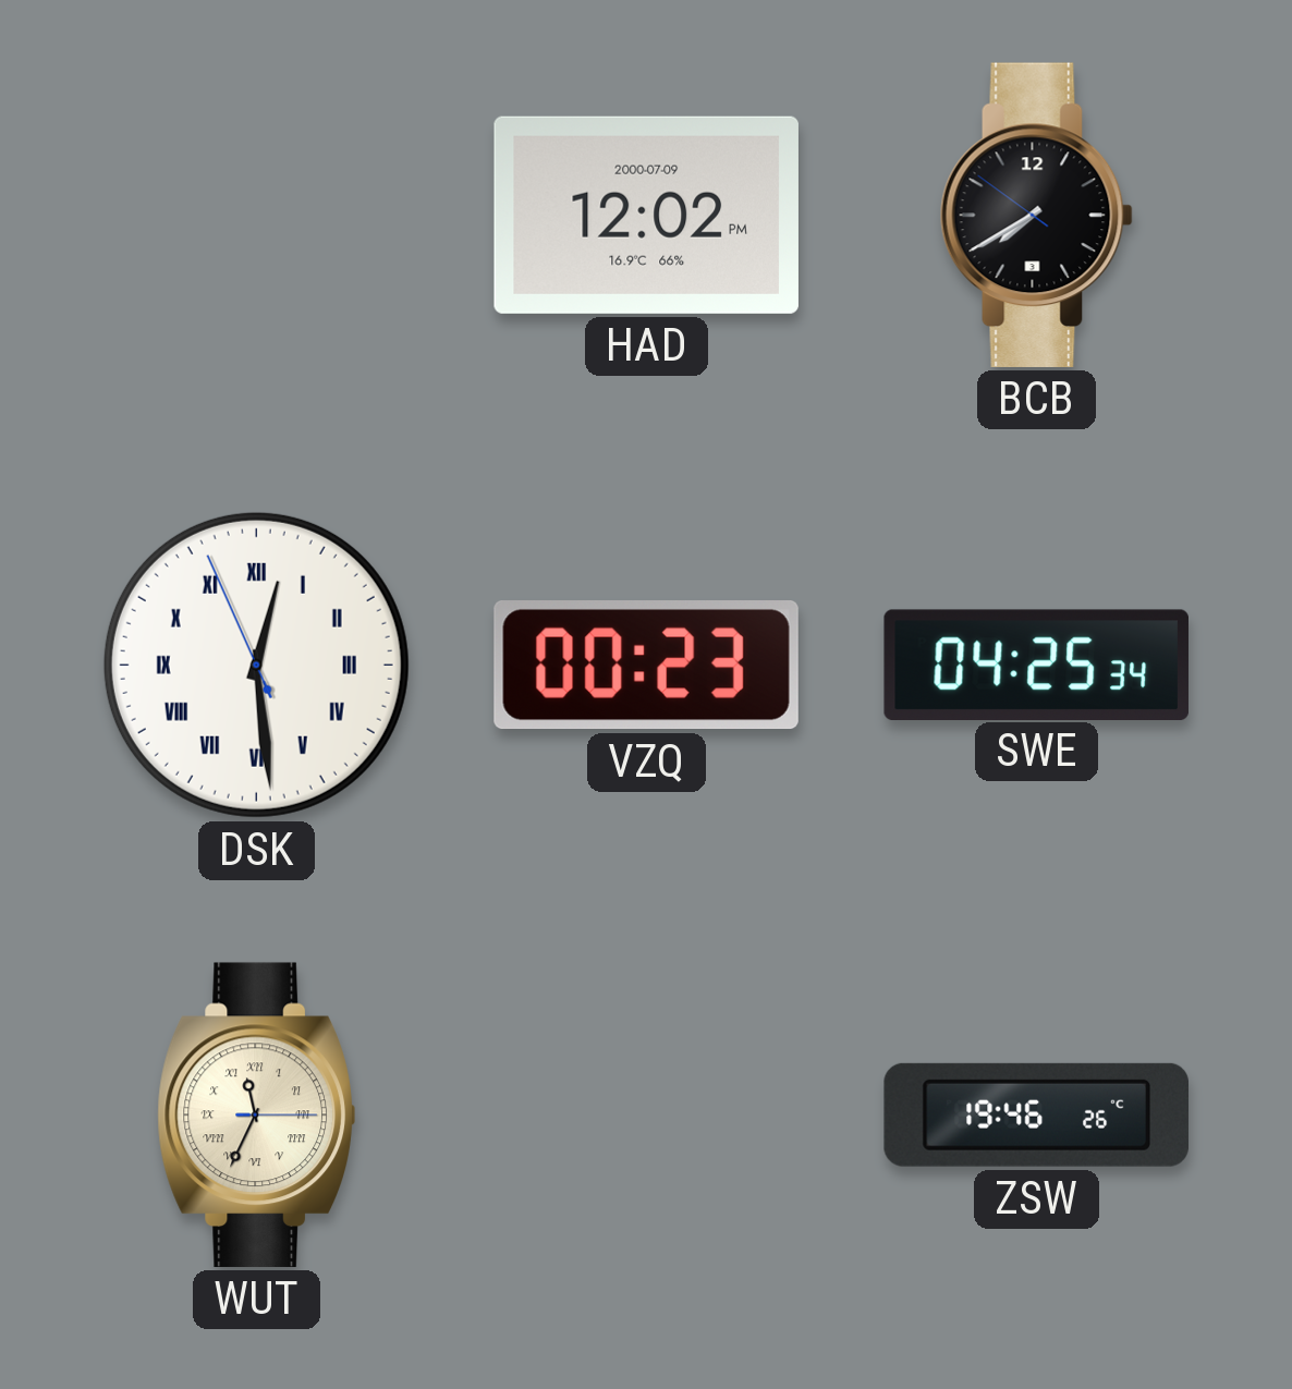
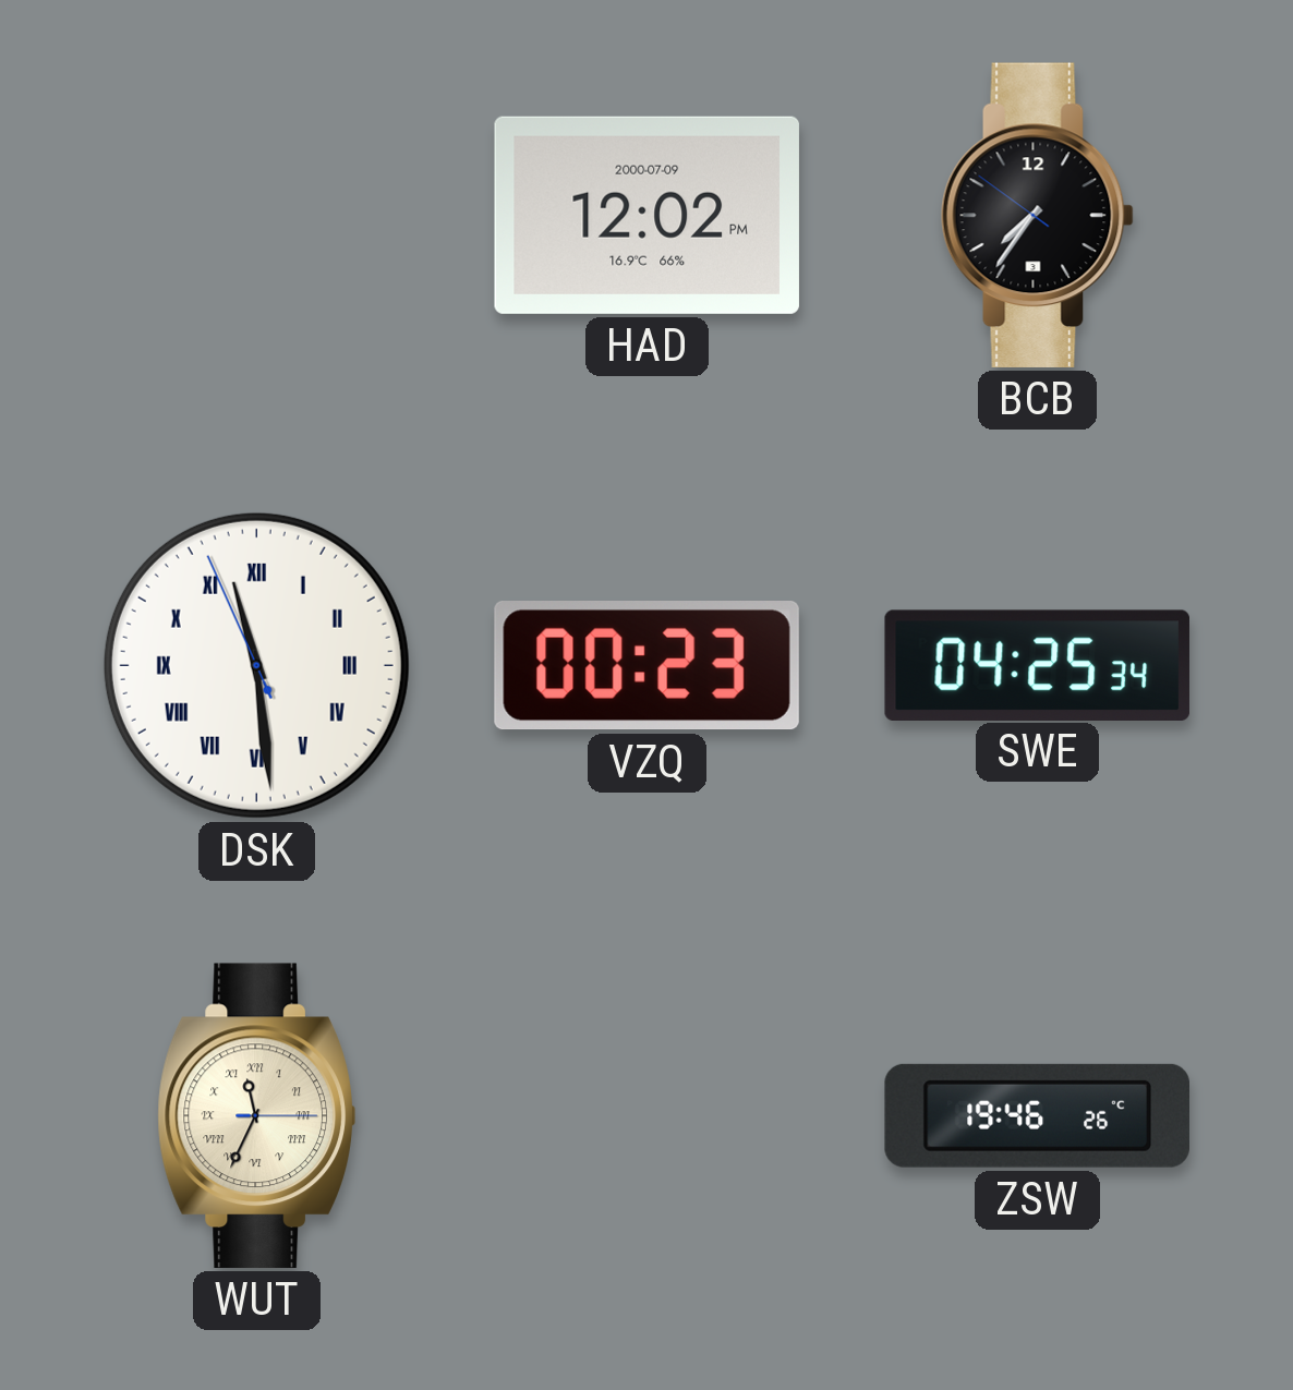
BCB: 7:39 -> 7:35
DSK: 12:28 -> 11:28
